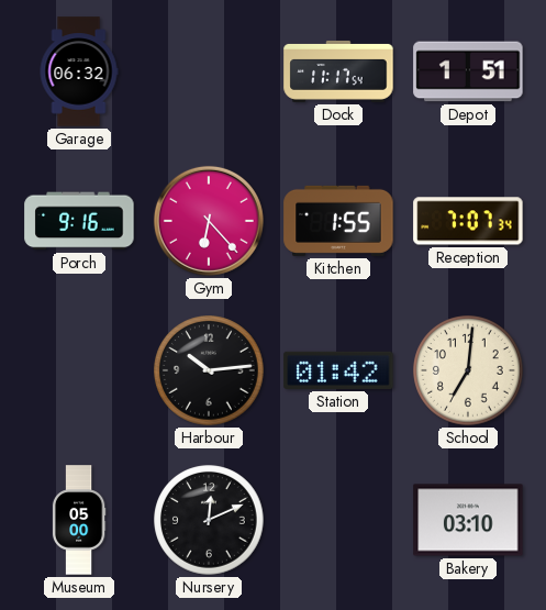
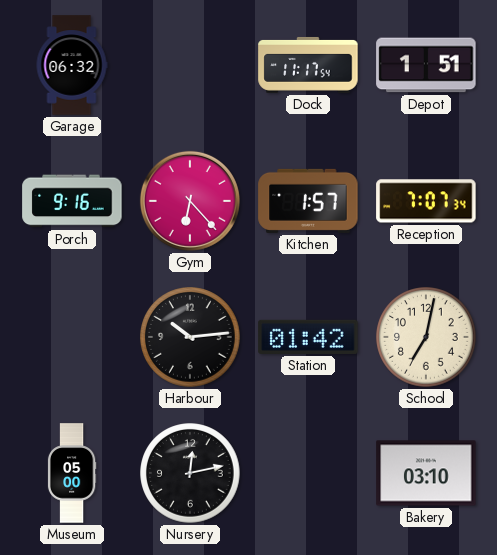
Kitchen: 1:55 -> 1:57
School: 7:01 -> 7:02
Nursery: 12:11 -> 12:13
